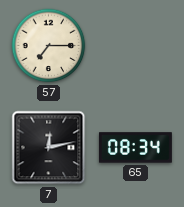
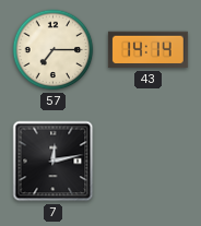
43: none -> 14:14
65: 08:34 -> none
